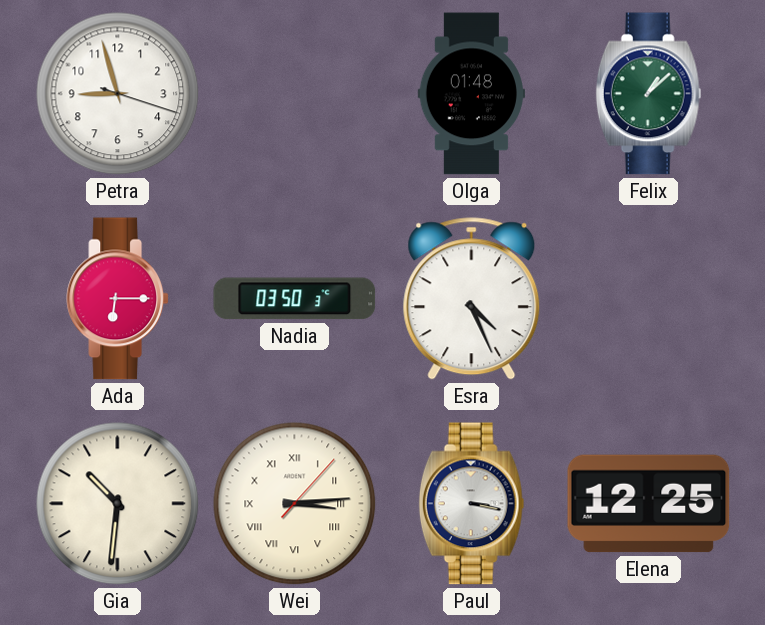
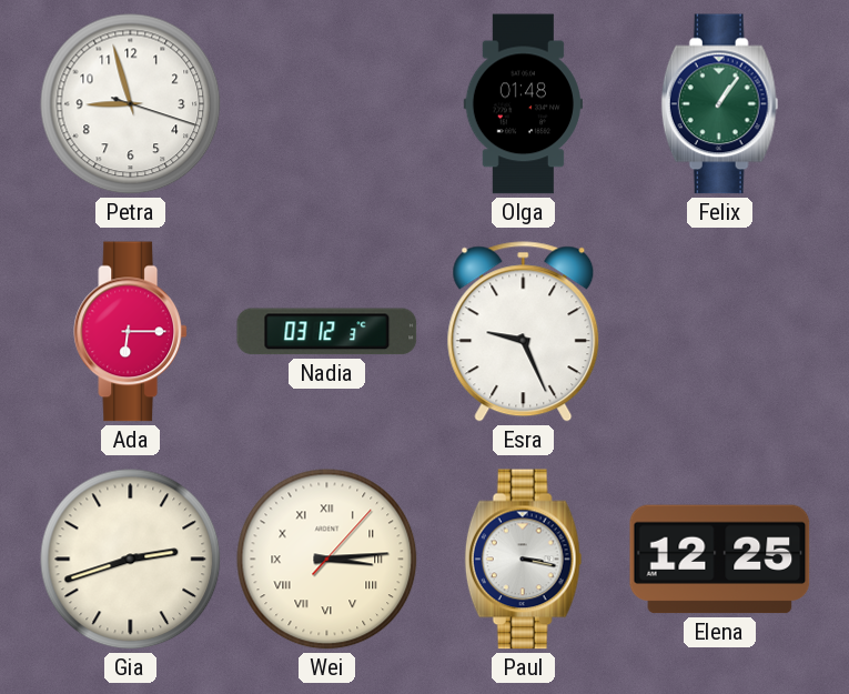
Felix: 1:08 -> 1:06
Nadia: 03:50 -> 03:12
Esra: 4:26 -> 9:26
Gia: 10:31 -> 2:42
